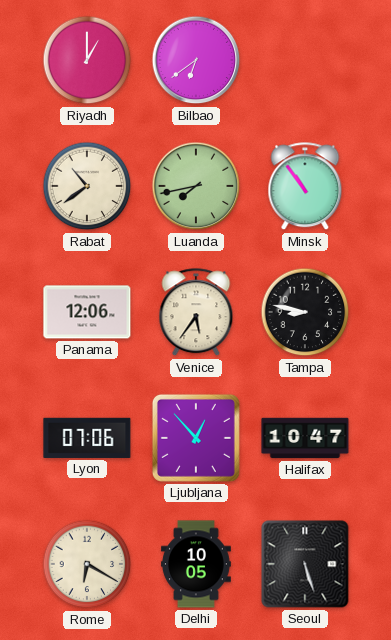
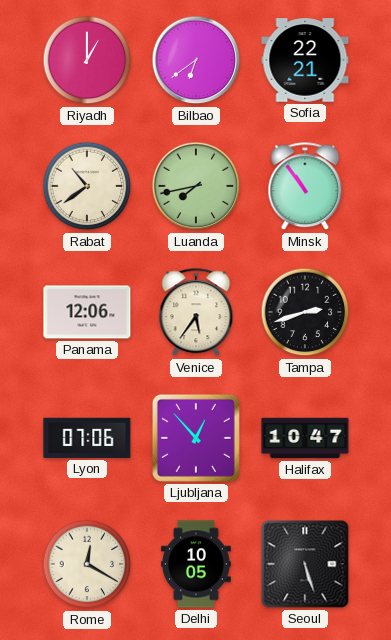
Sofia: none -> 22:21
Tampa: 8:47 -> 2:42
Rome: 6:20 -> 12:20
